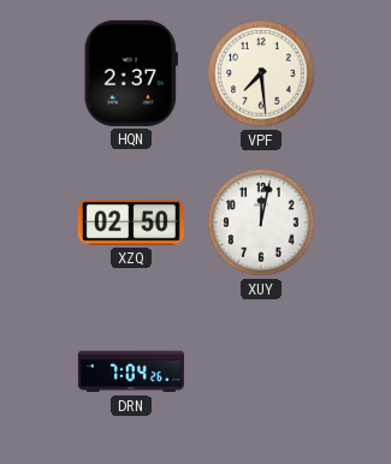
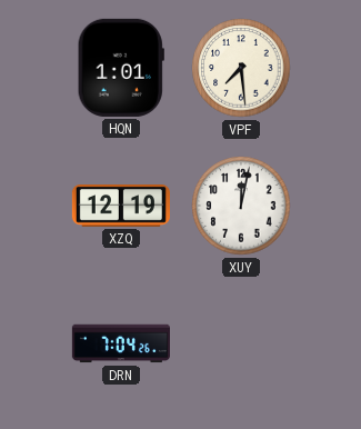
HQN: 2:37 -> 1:01
XZQ: 02:50 -> 12:19
